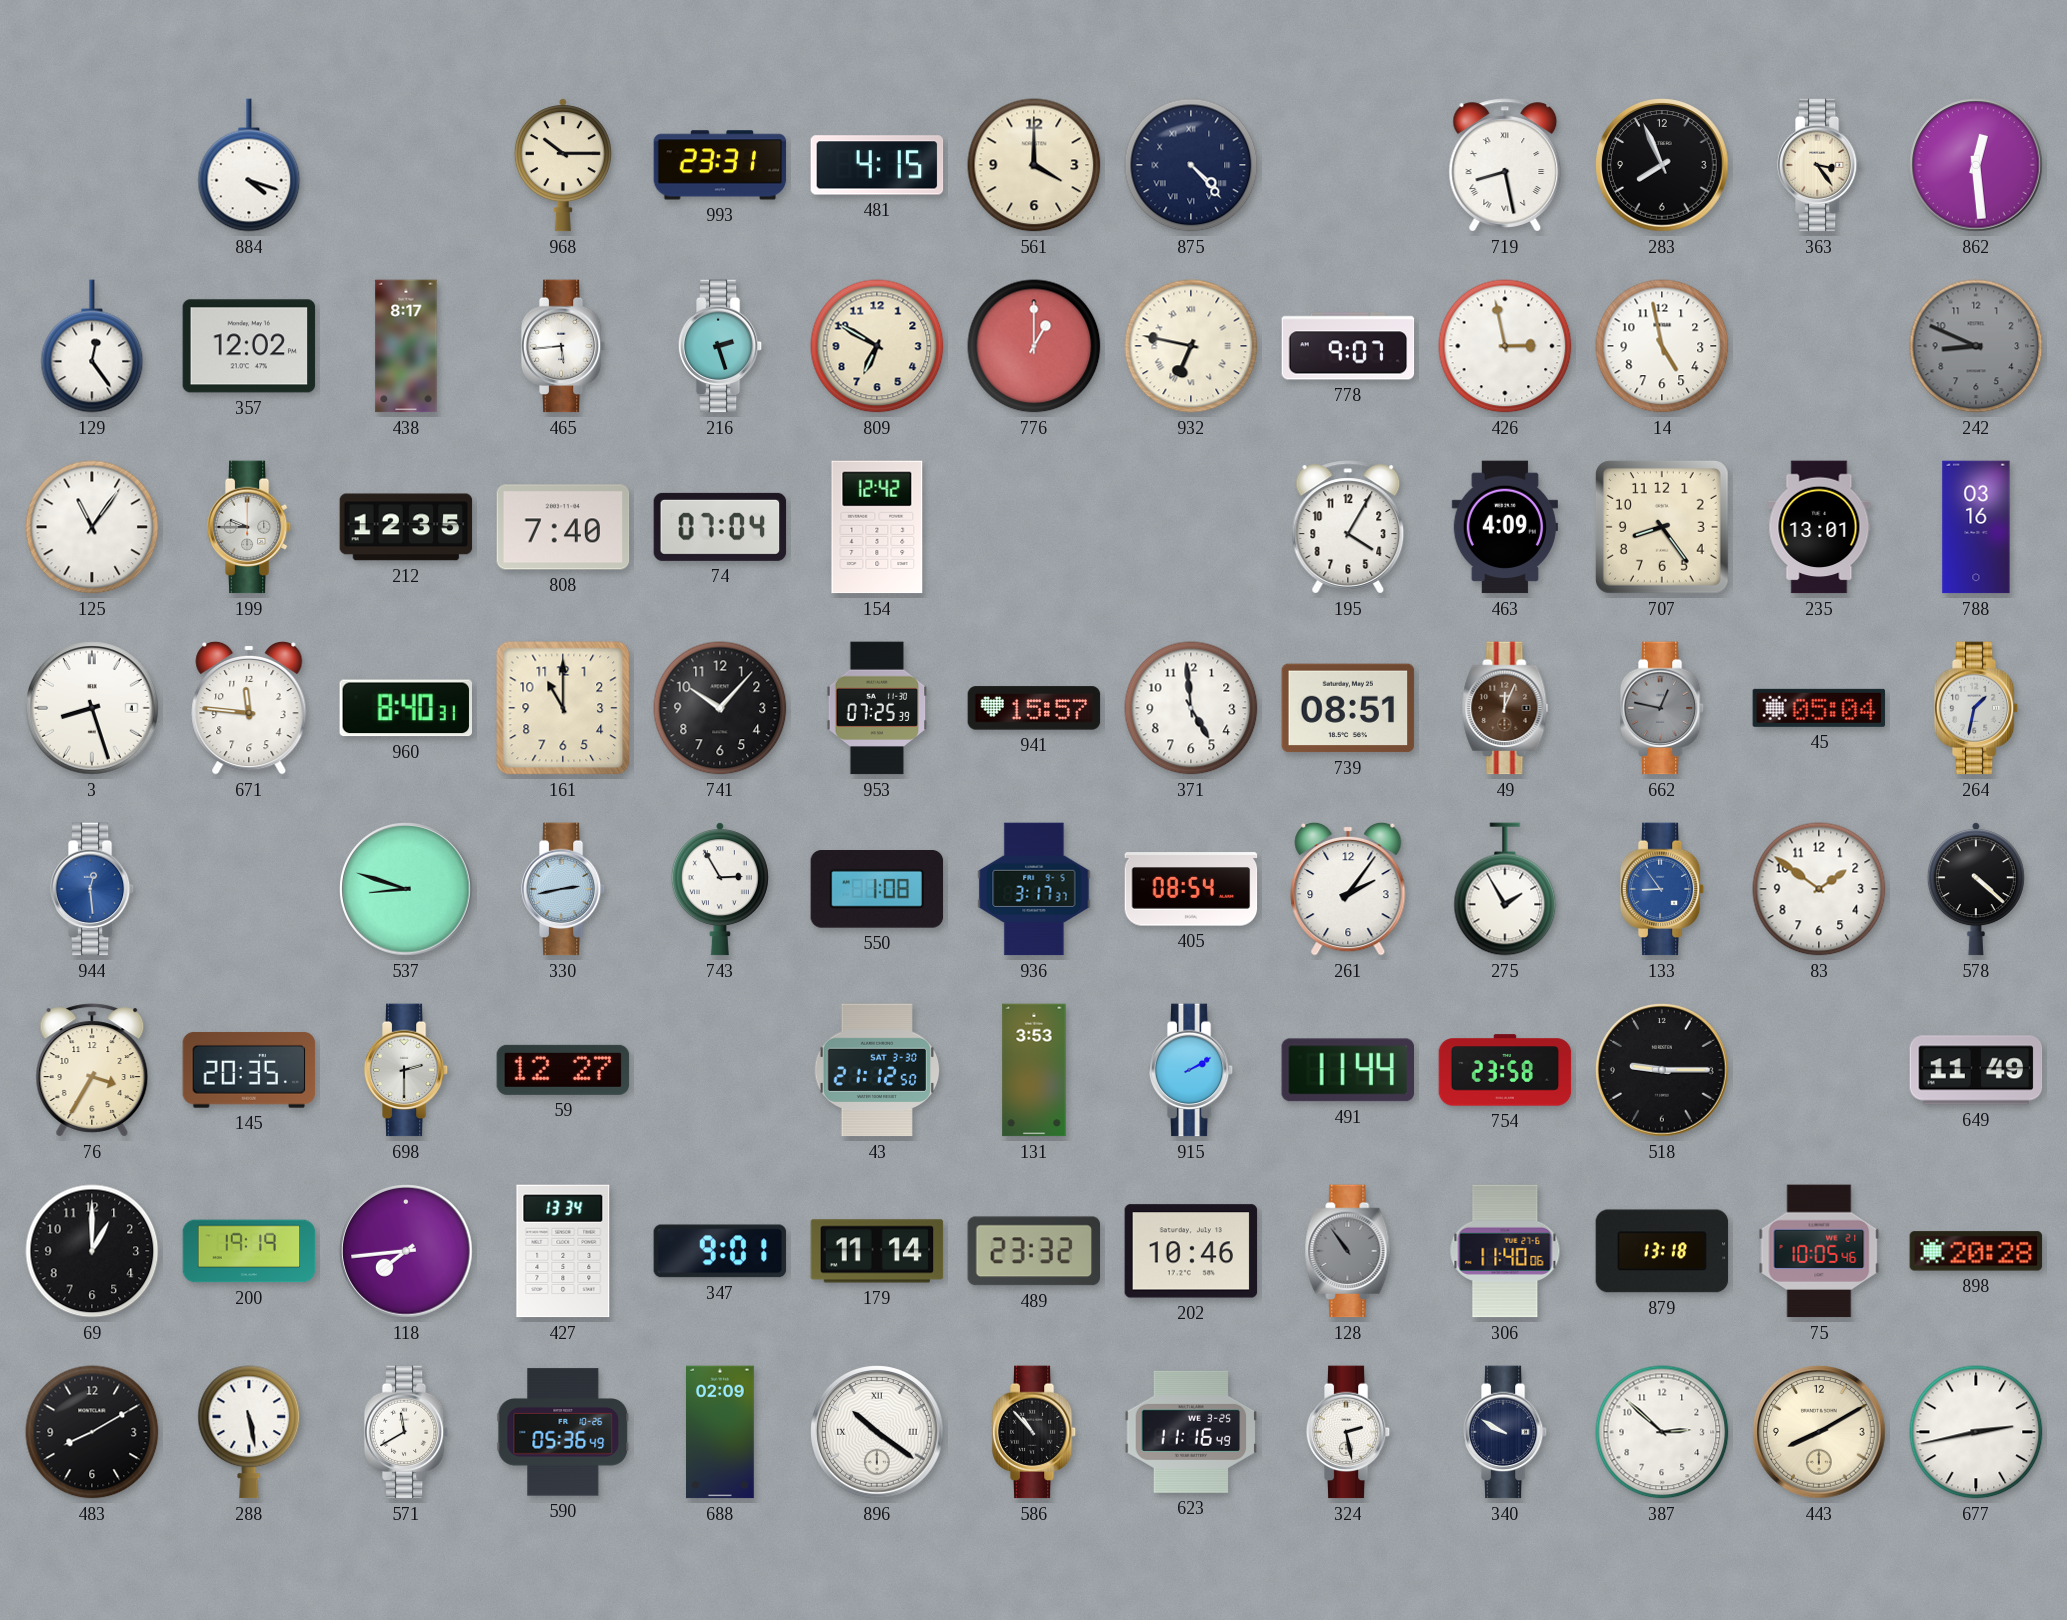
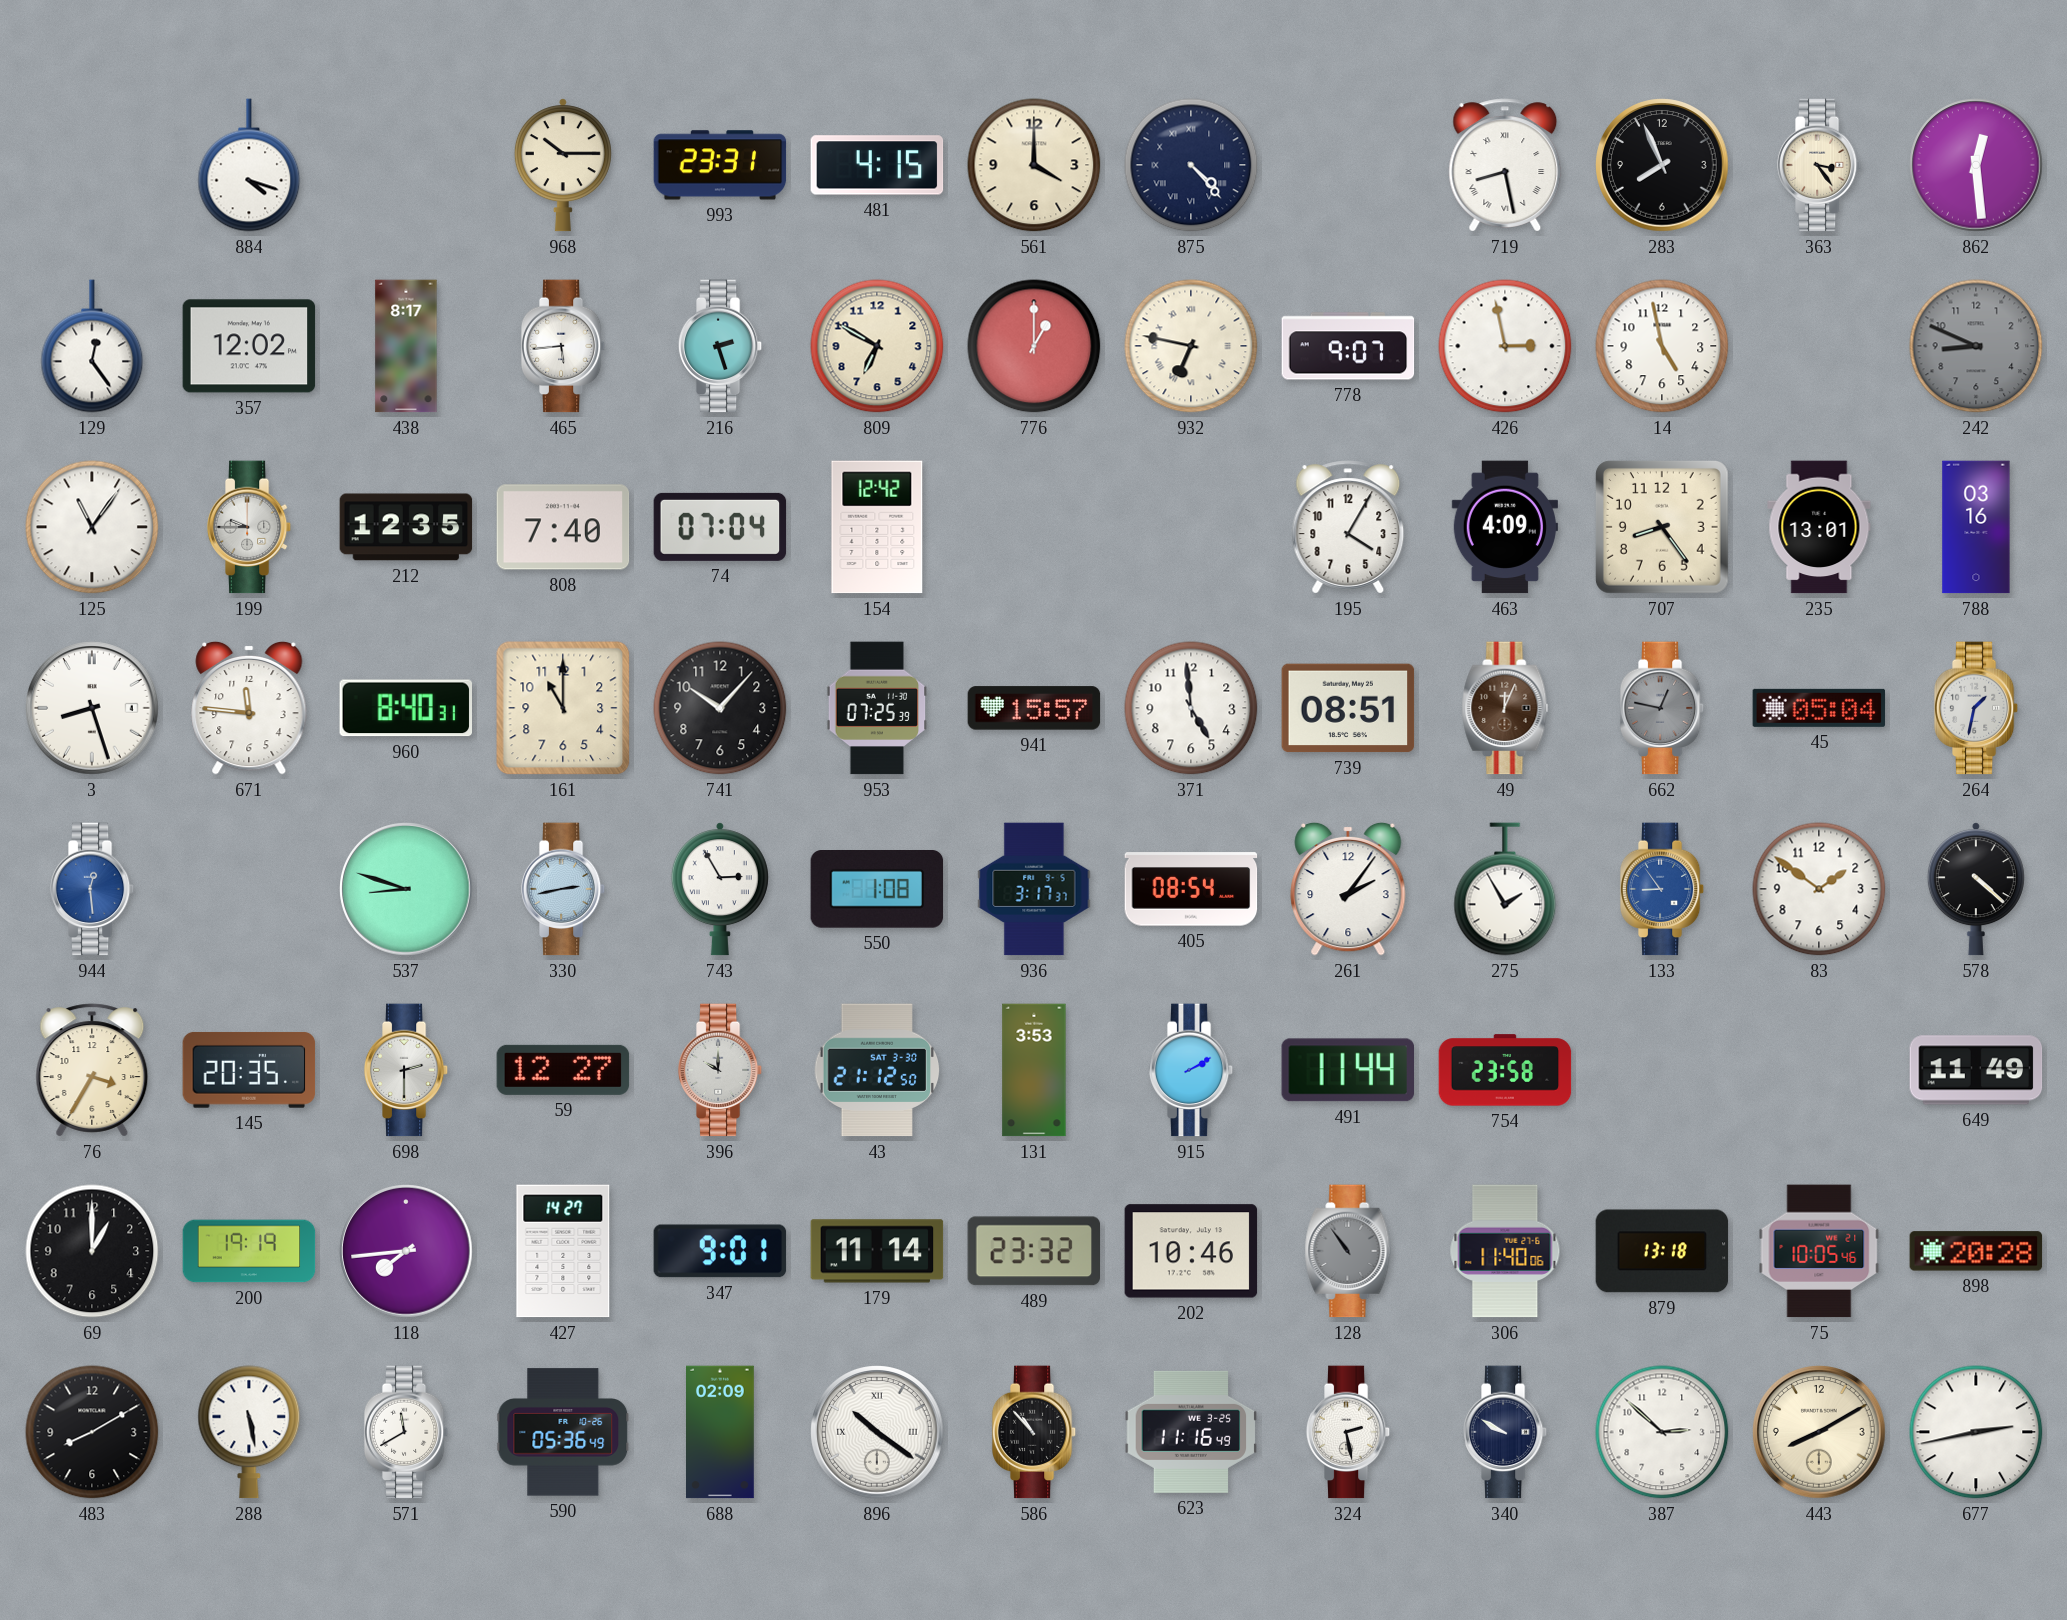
396: none -> 10:00
518: 9:15 -> none
427: 13:34 -> 14:27
